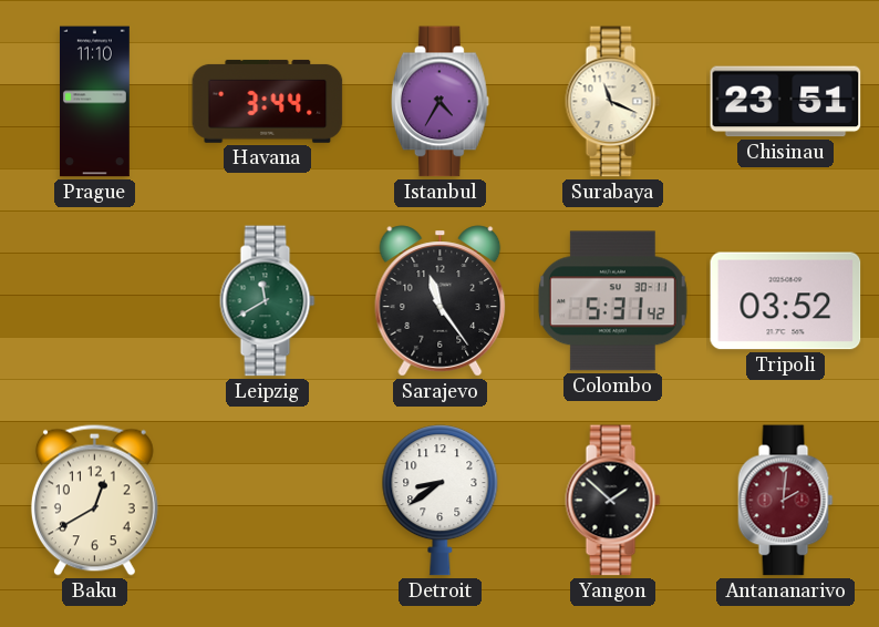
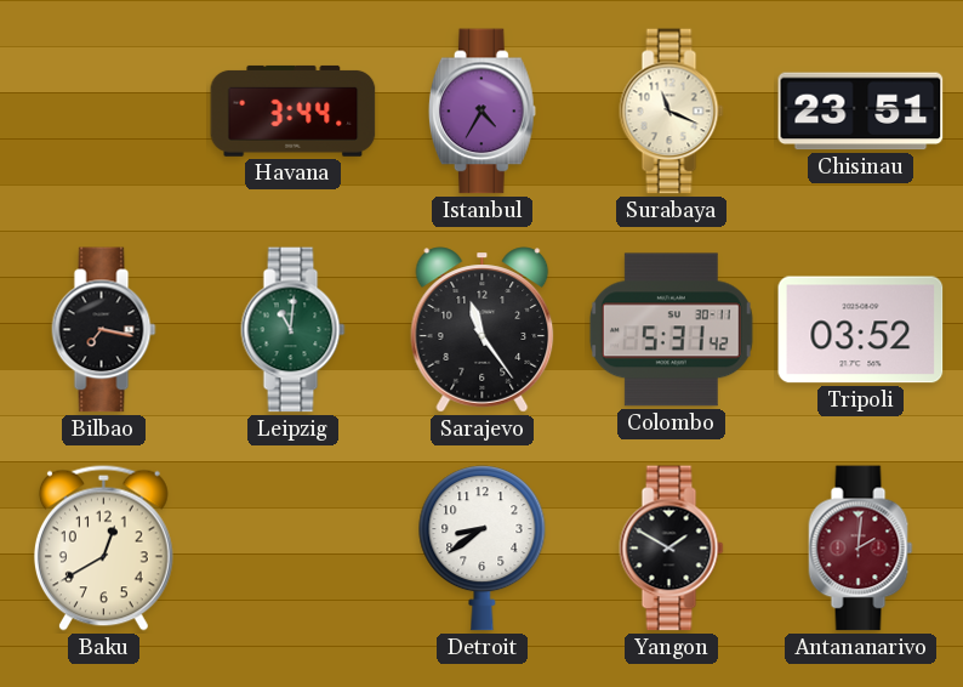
Prague: 11:10 -> none
Bilbao: none -> 7:17
Leipzig: 11:40 -> 11:01
Yangon: 1:52 -> 1:50
